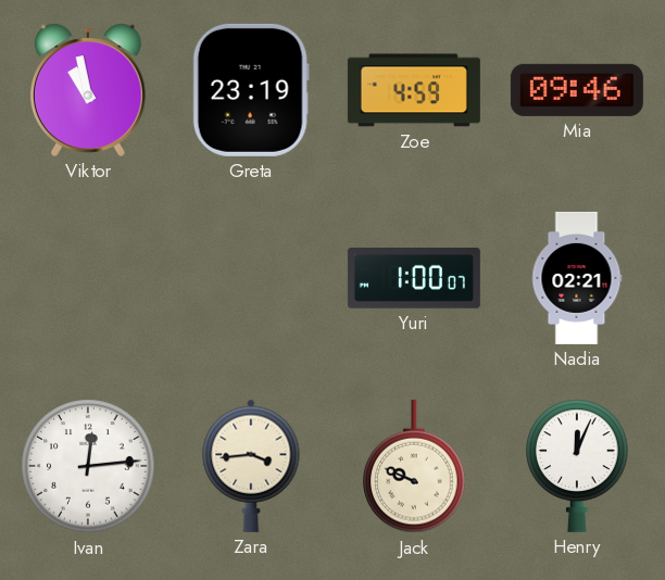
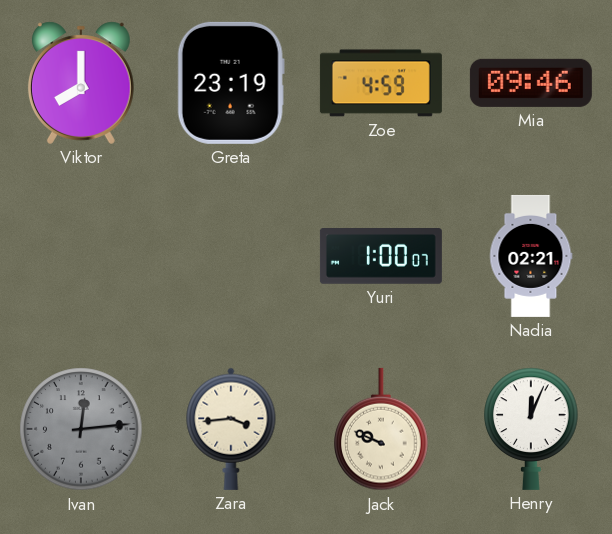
Viktor: 10:58 -> 8:00
Ivan dial: white -> grey
